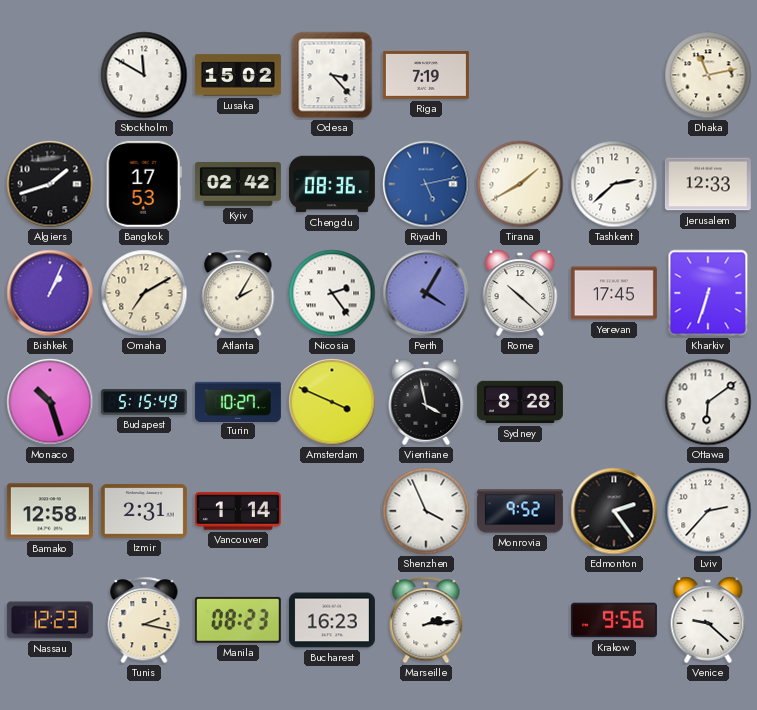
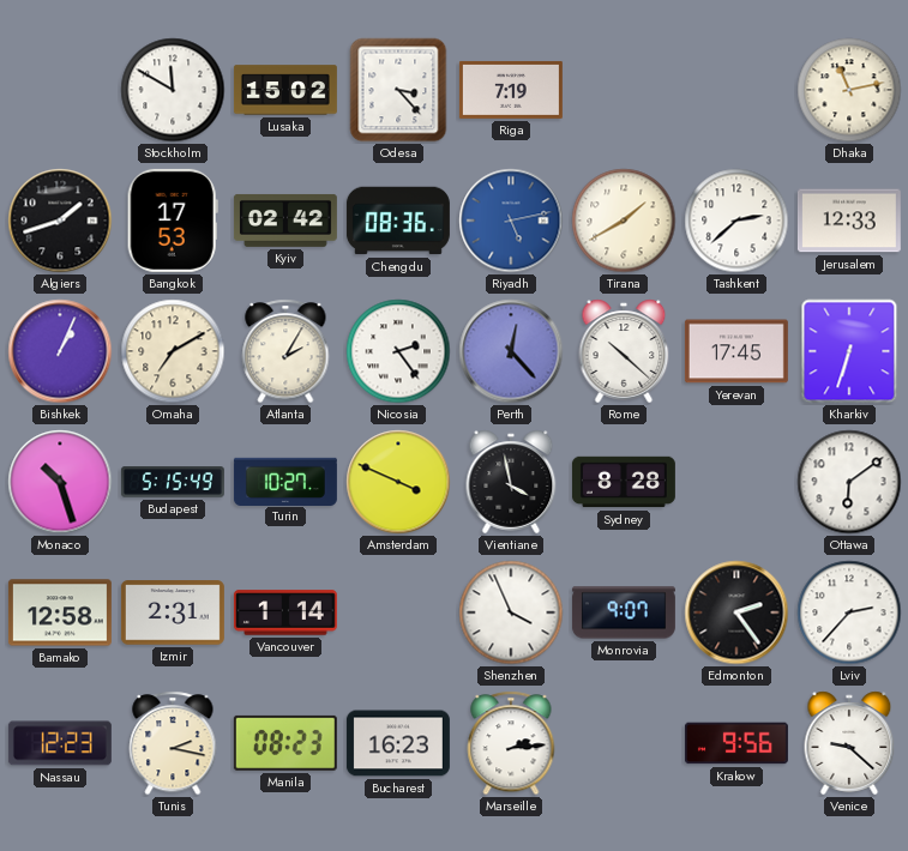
Perth: 4:05 -> 12:23
Monrovia: 9:52 -> 9:07
